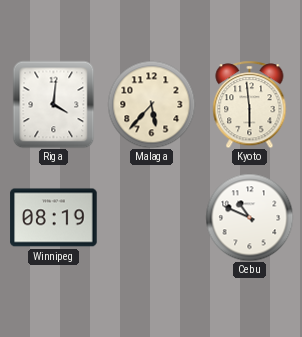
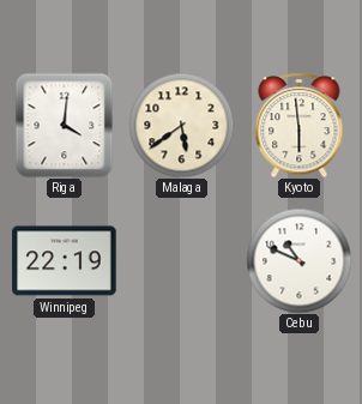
Malaga: 5:37 -> 5:39
Winnipeg: 08:19 -> 22:19
